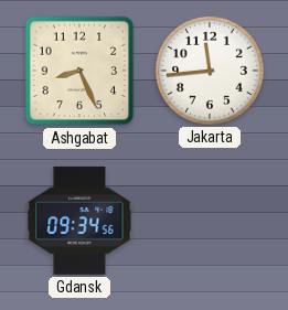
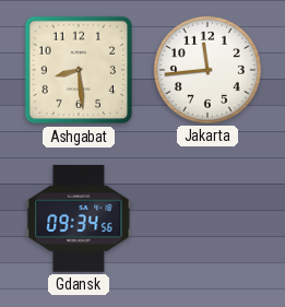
Ashgabat: 8:26 -> 8:29
